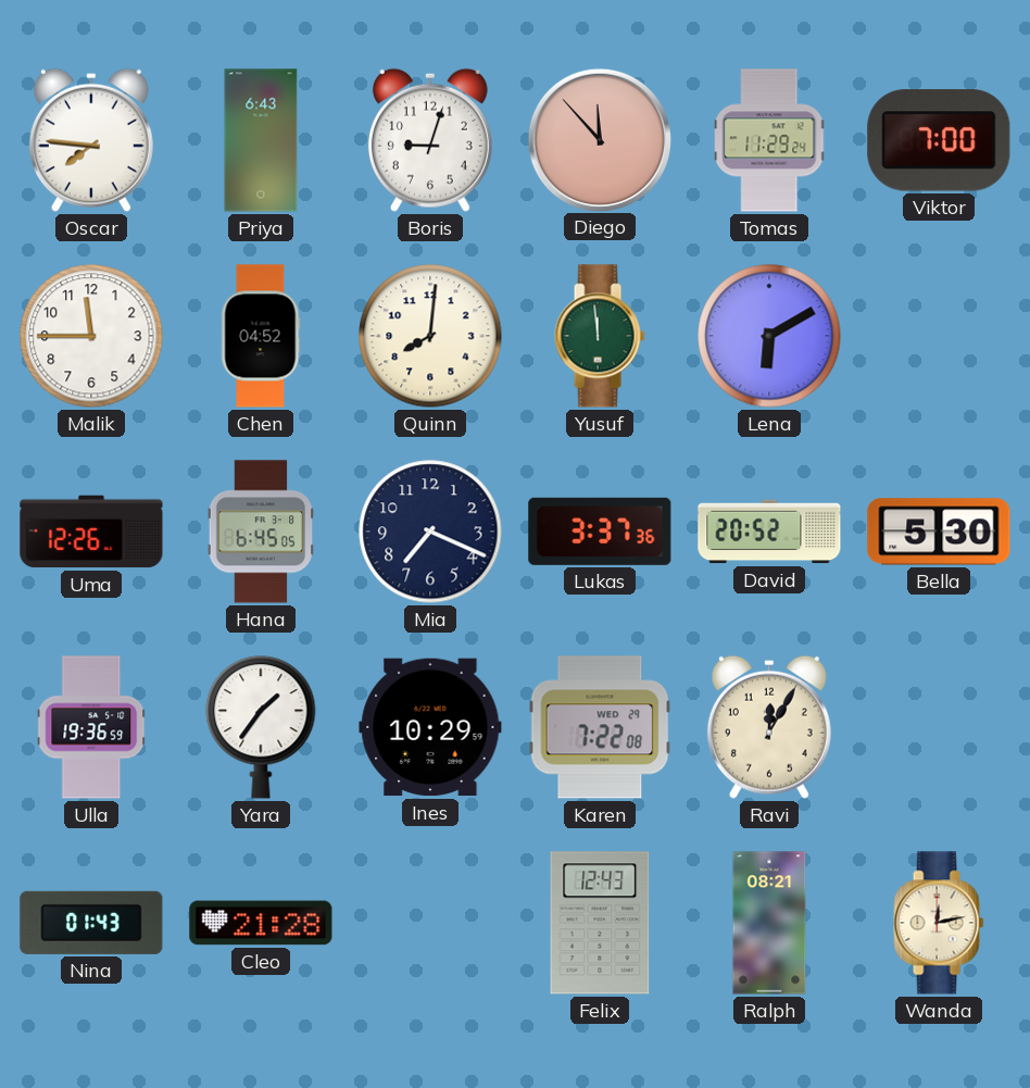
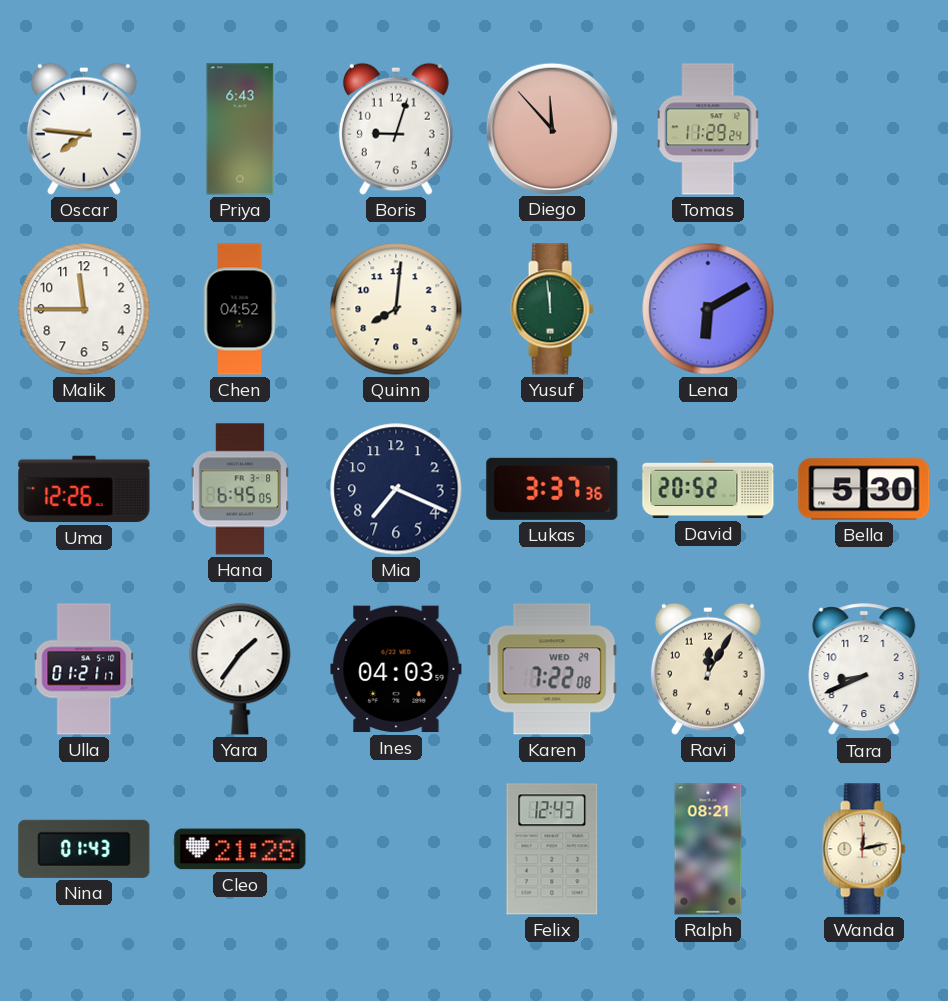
Viktor: 7:00 -> none
Ulla: 19:36 -> 01:21
Ines: 10:29 -> 04:03
Tara: none -> 8:41
